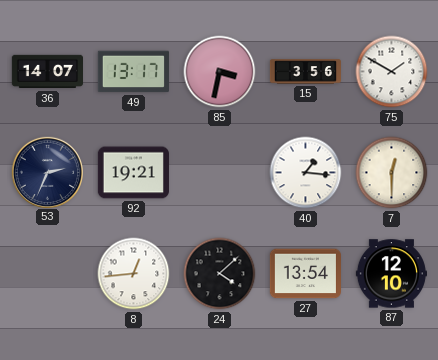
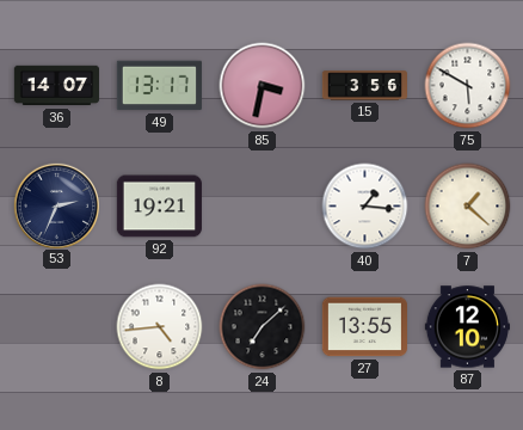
75: 1:50 -> 5:50
7: 12:30 -> 1:22
8: 12:44 -> 4:44
24: 4:08 -> 7:08
27: 13:54 -> 13:55
